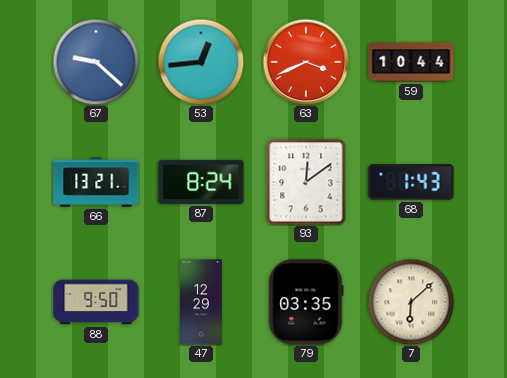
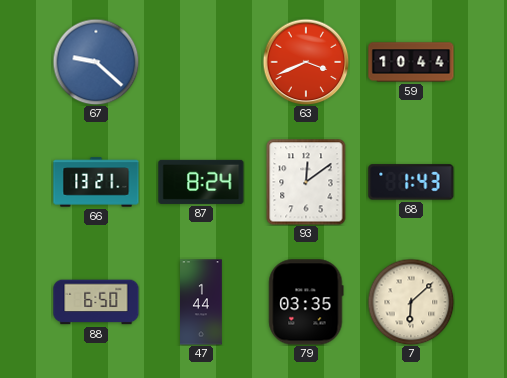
53: 12:44 -> none
88: 9:50 -> 6:50
47: 12:29 -> 1:44
